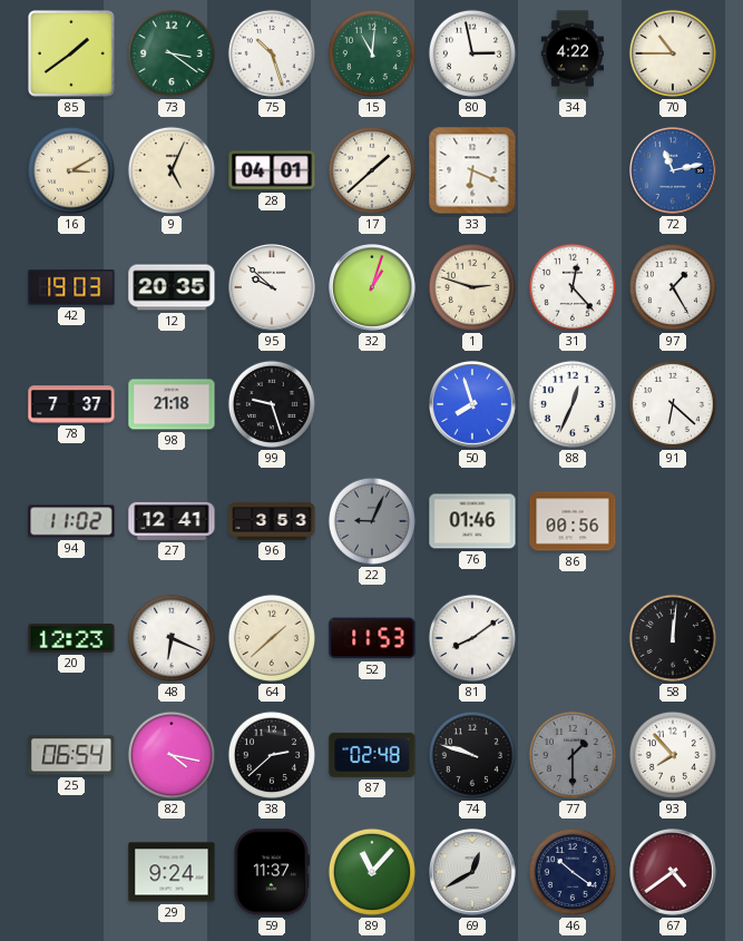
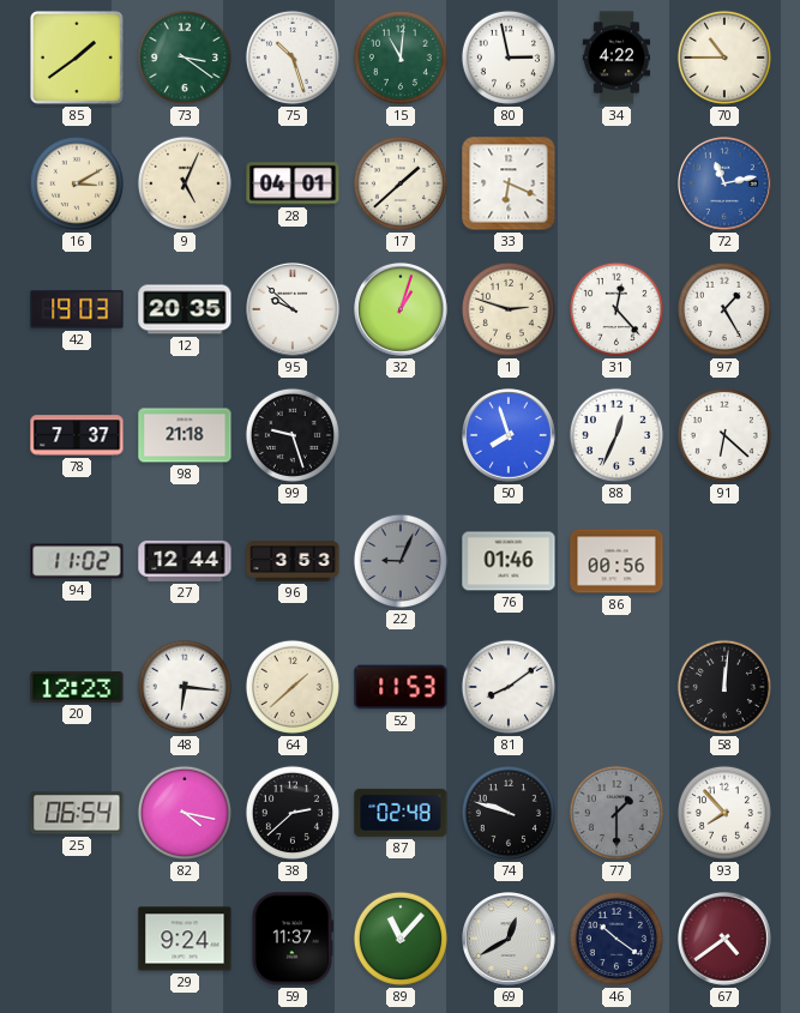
27: 12:41 -> 12:44
48: 6:19 -> 6:16
